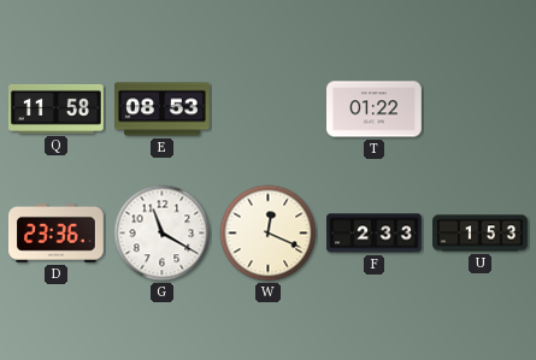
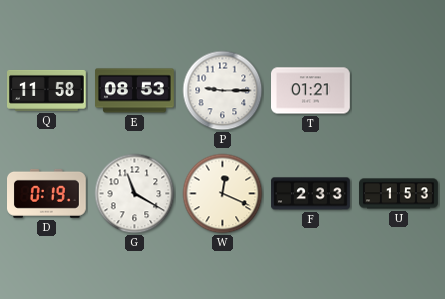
P: none -> 9:15
T: 01:22 -> 01:21
D: 23:36 -> 0:19
